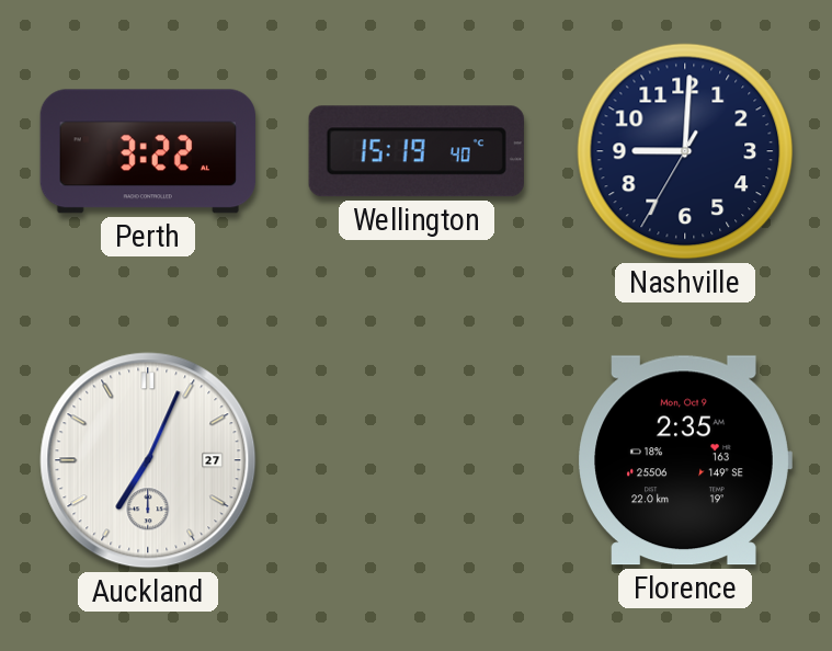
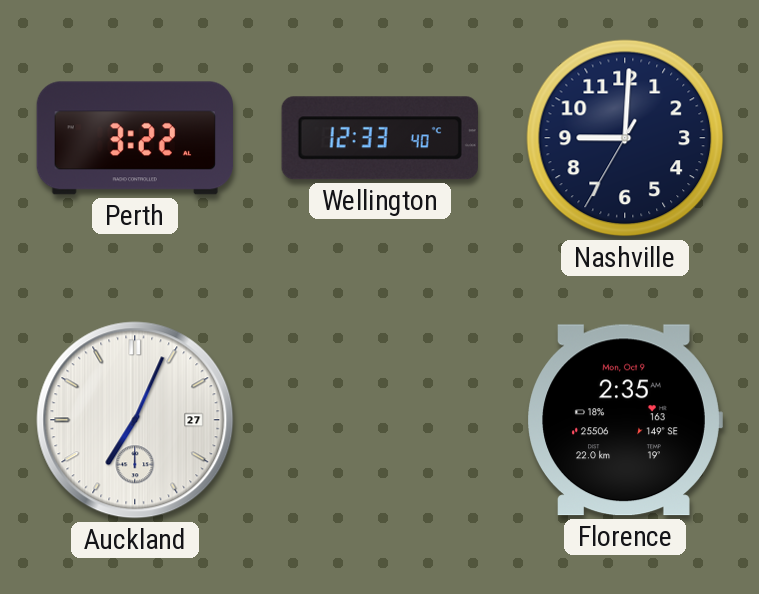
Wellington: 15:19 -> 12:33
